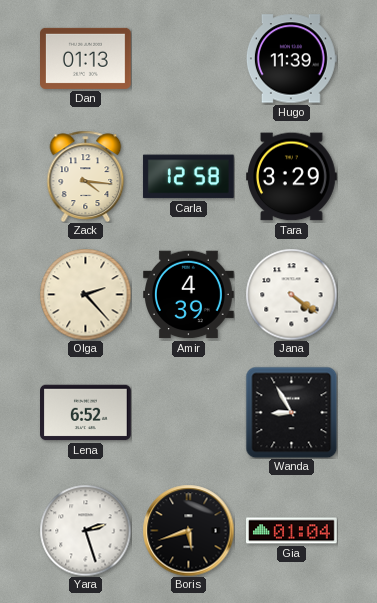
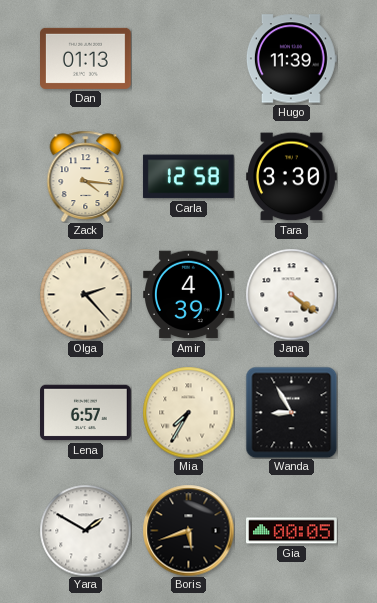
Tara: 3:29 -> 3:30
Lena: 6:52 -> 6:57
Mia: none -> 7:35
Yara: 2:27 -> 1:50
Gia: 01:04 -> 00:05
